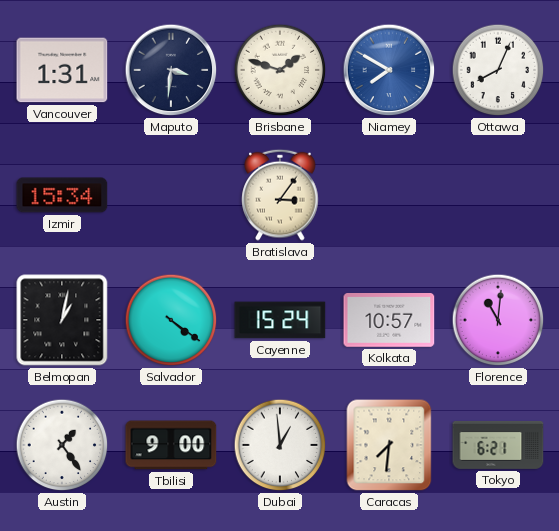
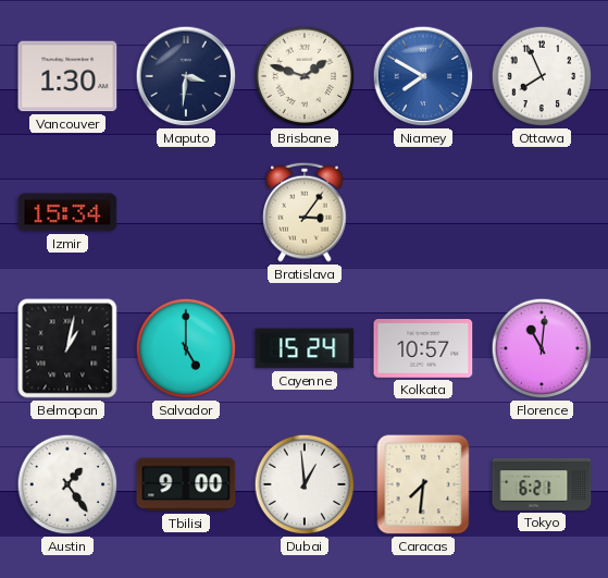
Vancouver: 1:31 -> 1:30
Ottawa: 8:04 -> 7:56
Salvador: 4:21 -> 5:00
